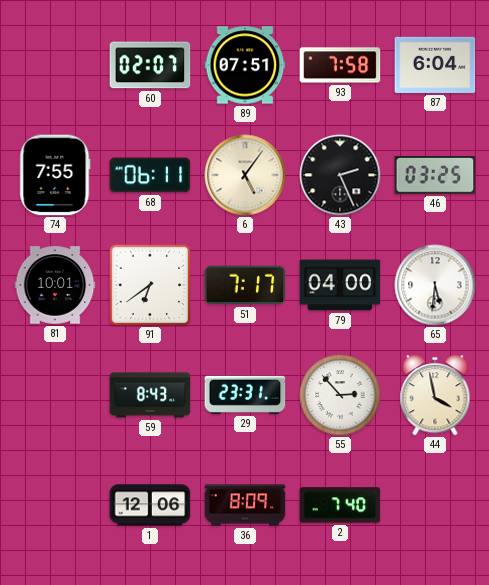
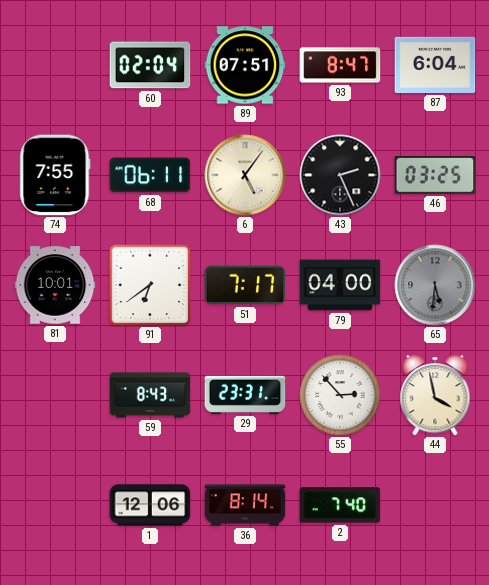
60: 02:07 -> 02:04
93: 7:58 -> 8:47
65 dial: white -> grey
36: 8:09 -> 8:14
